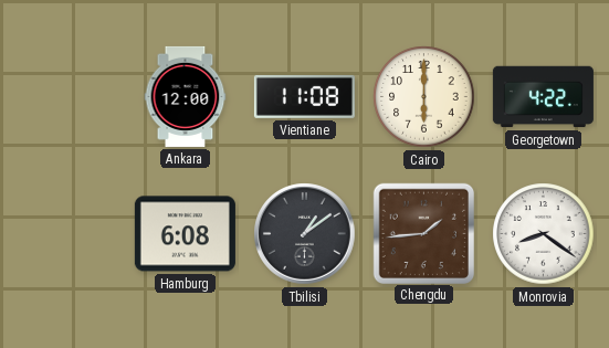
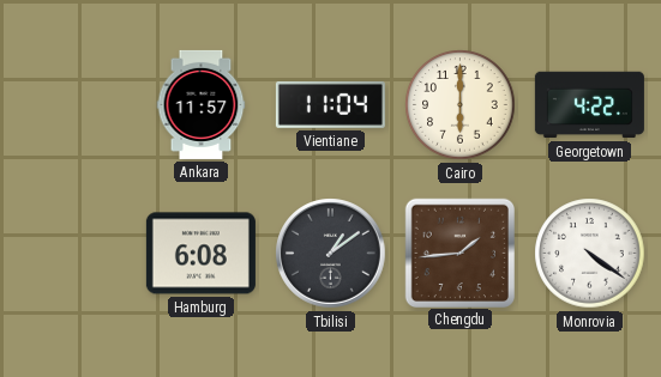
Ankara: 12:00 -> 11:57
Vientiane: 11:08 -> 11:04
Monrovia: 8:21 -> 4:21
